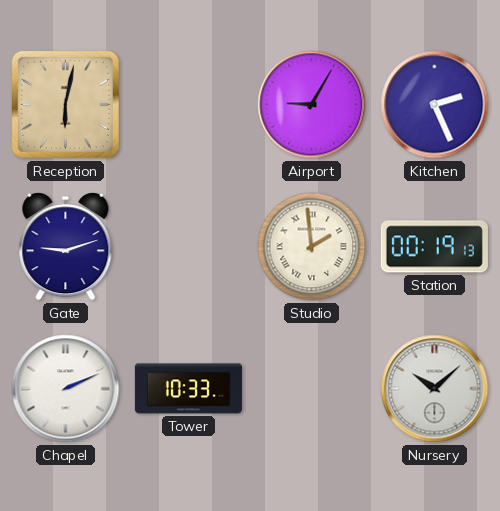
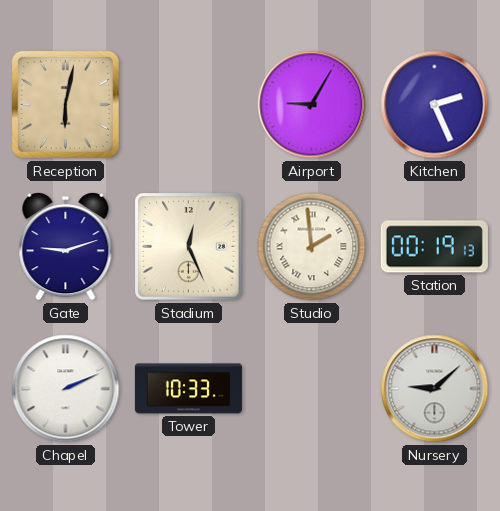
Stadium: none -> 12:26
Nursery: 10:08 -> 9:08
